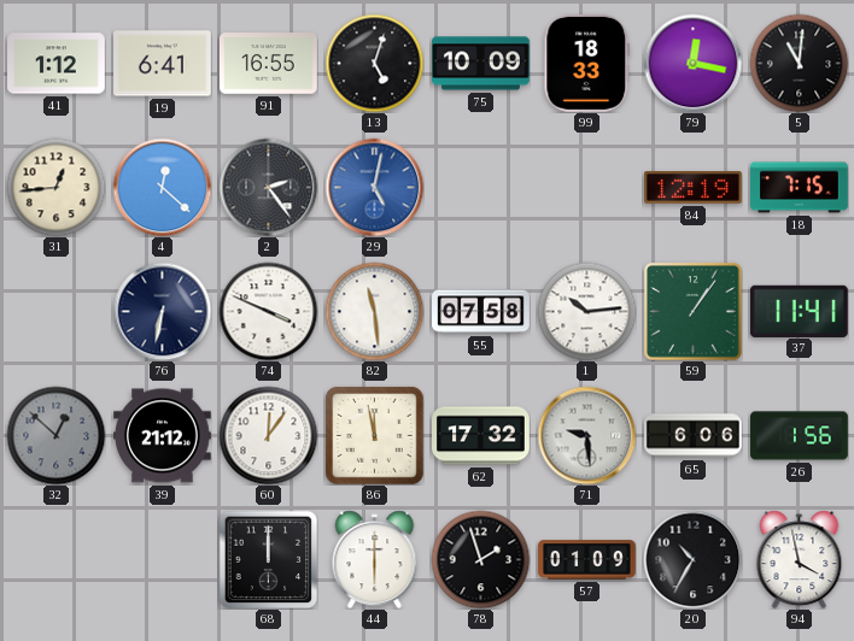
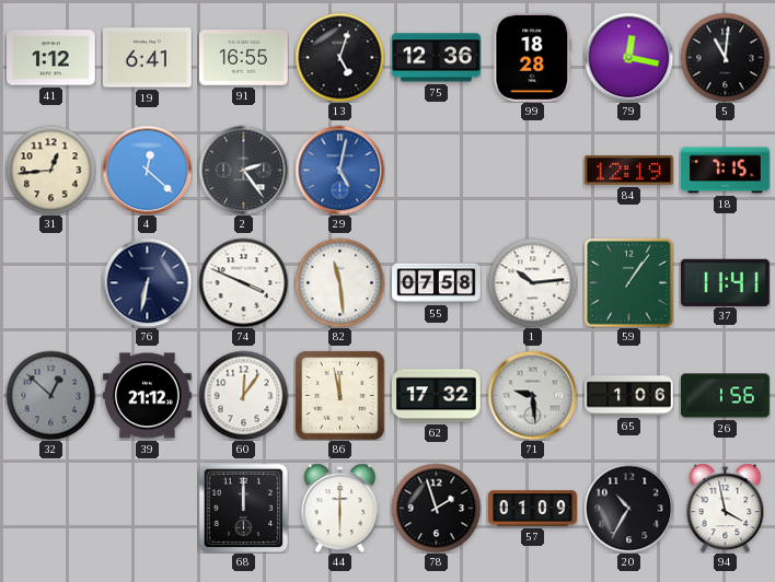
75: 10:09 -> 12:36
99: 18:33 -> 18:28
65: 6:06 -> 1:06
